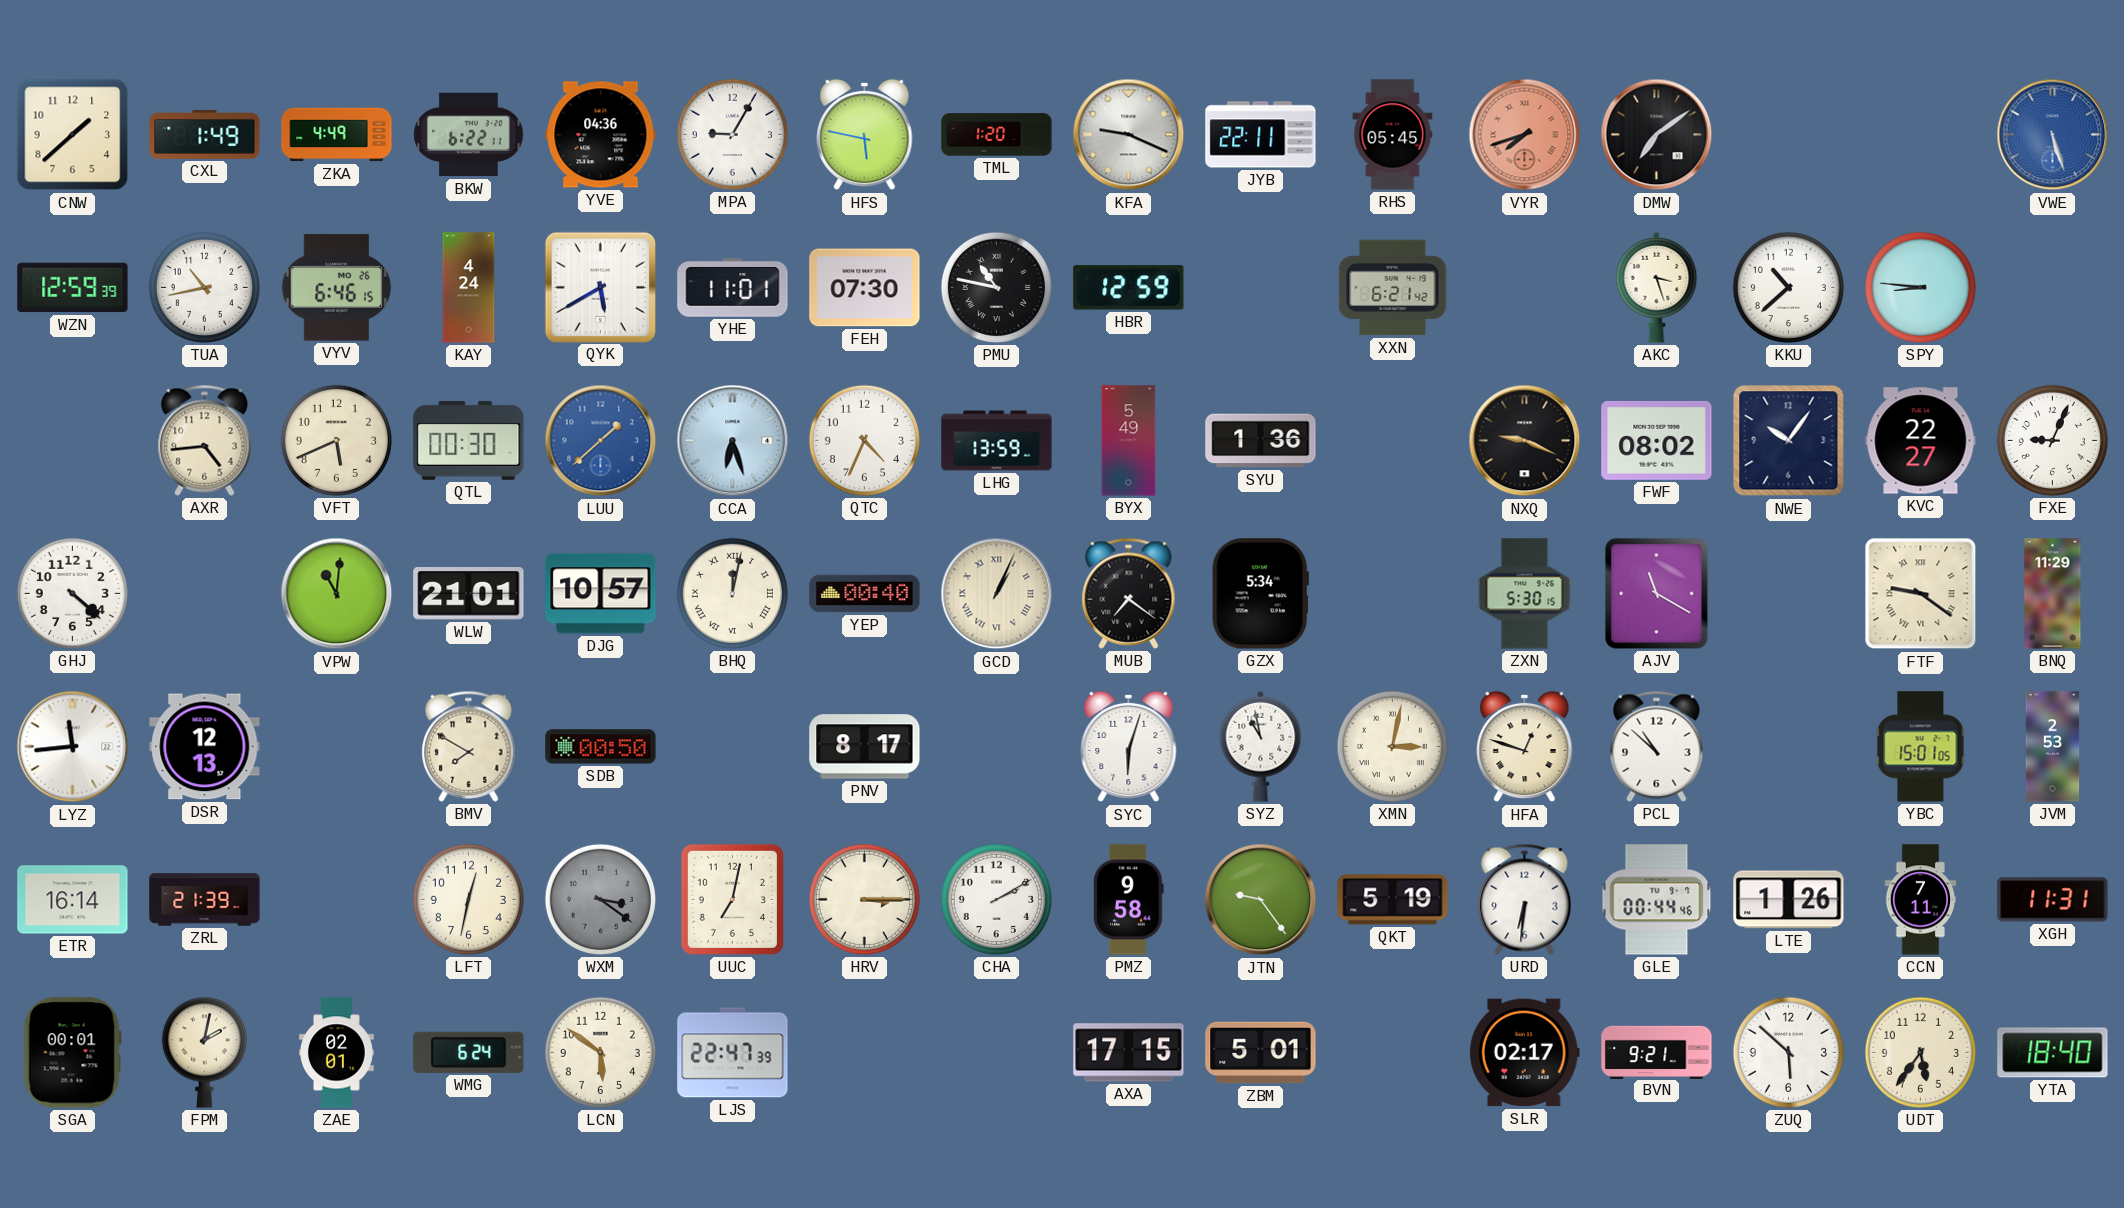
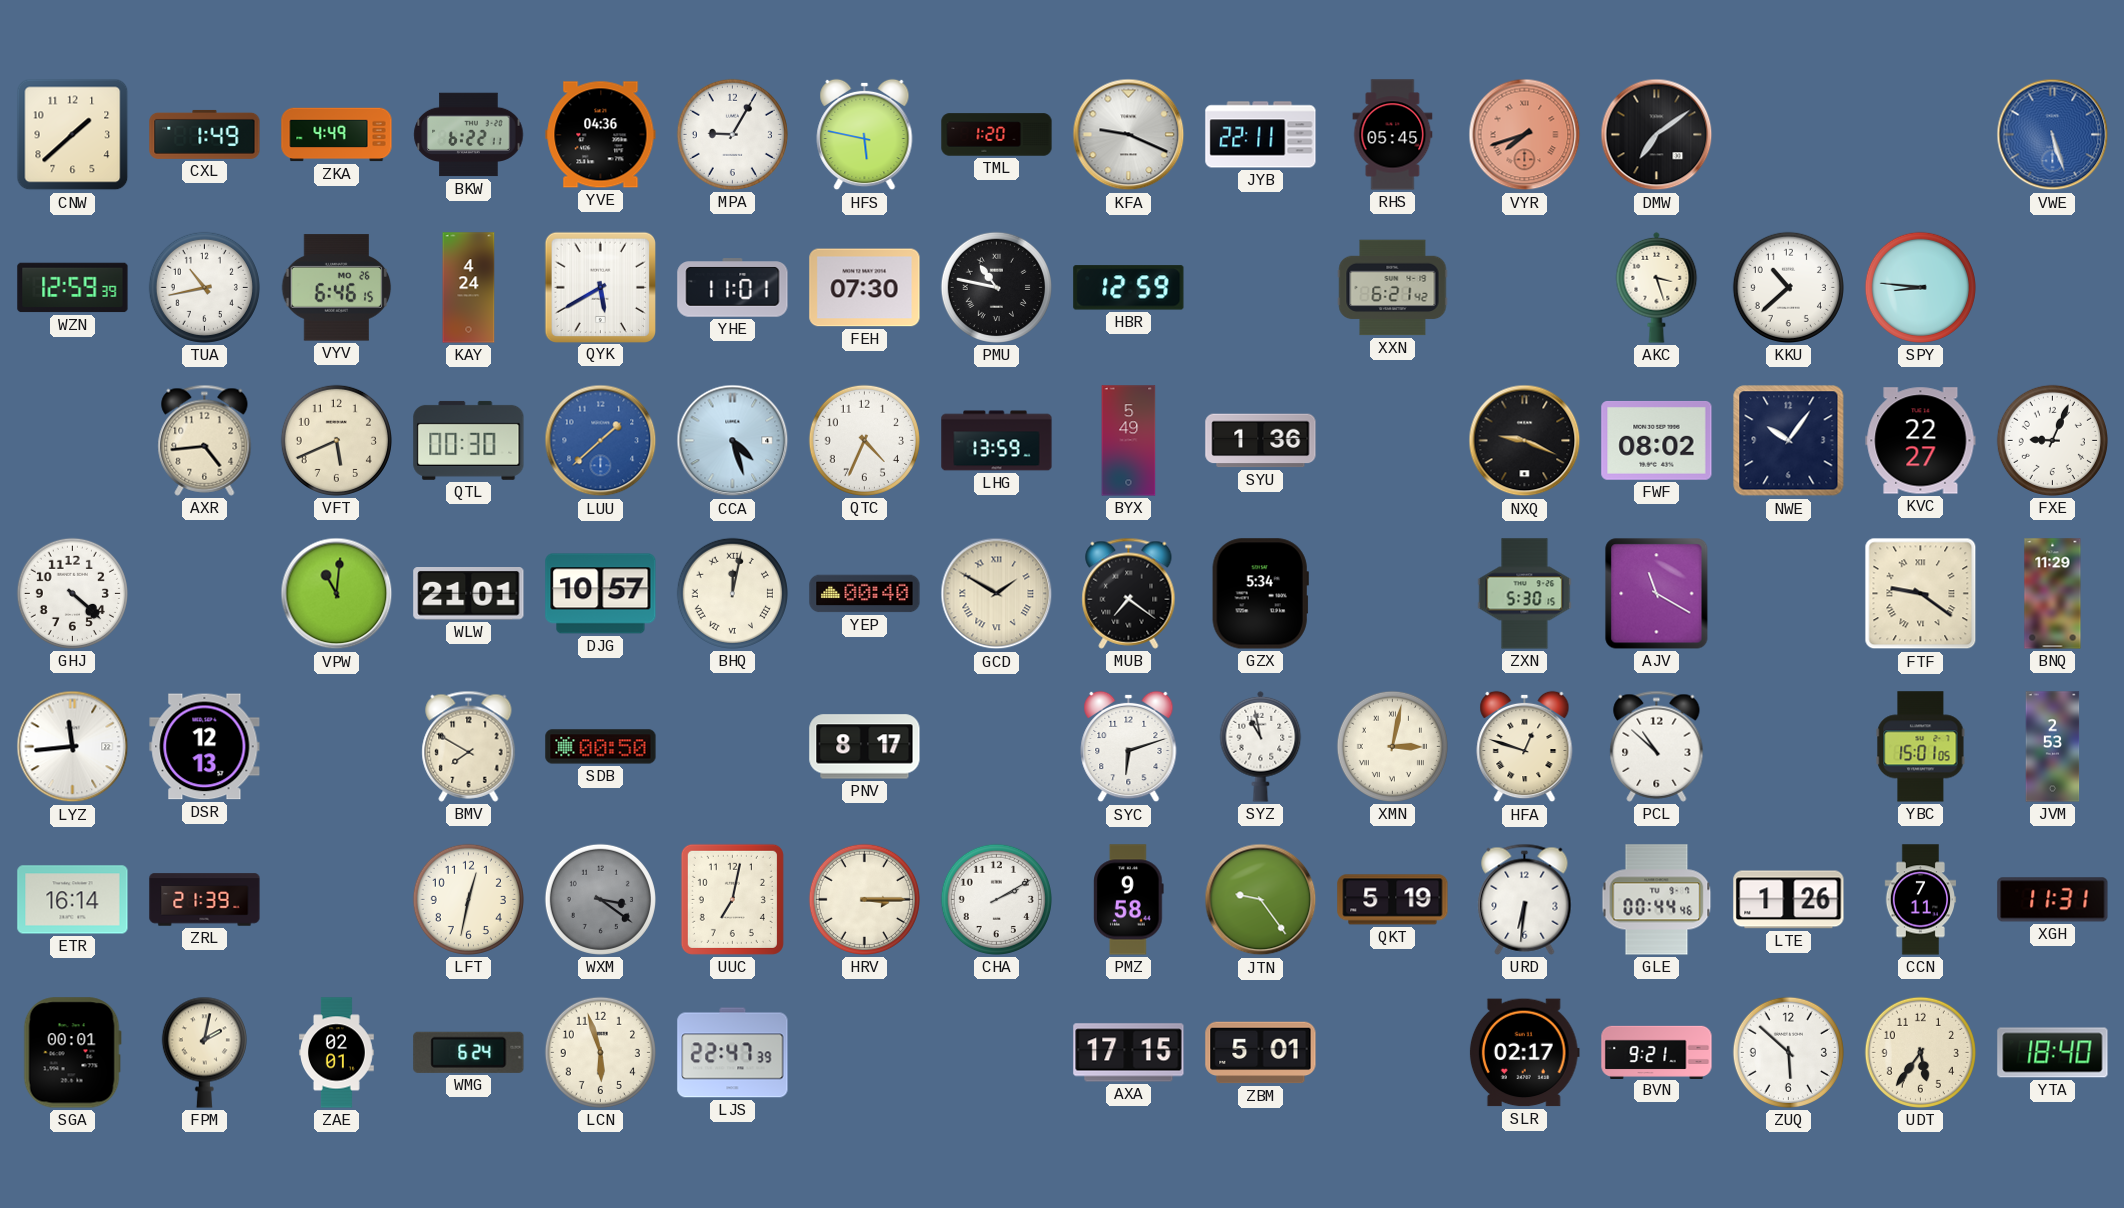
CCA: 6:27 -> 4:27
GCD: 1:04 -> 1:50
SYC: 6:03 -> 6:12
LCN: 5:51 -> 5:57
